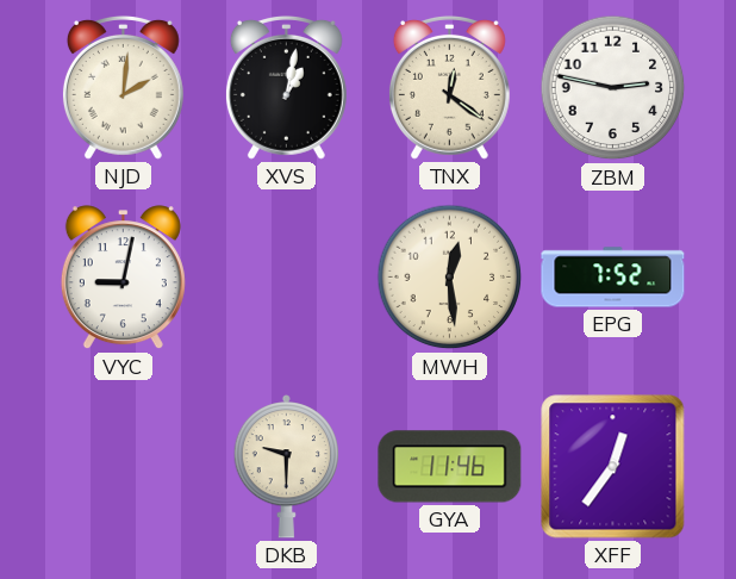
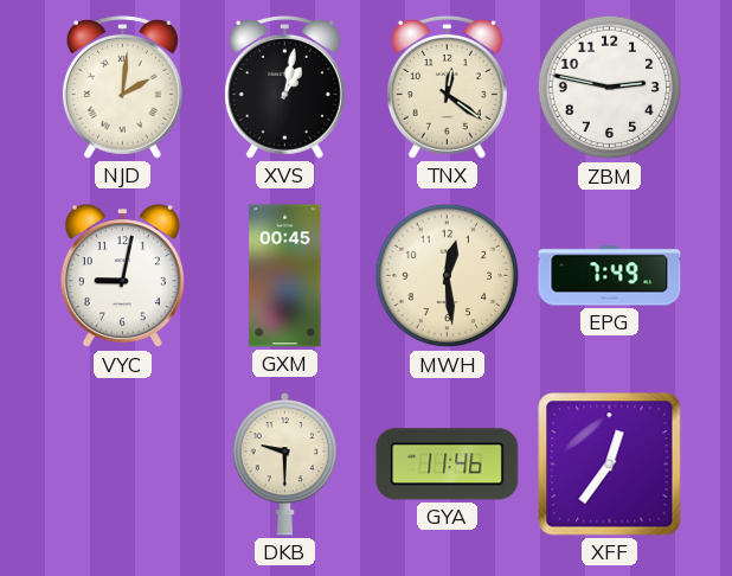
GXM: none -> 00:45
EPG: 7:52 -> 7:49
